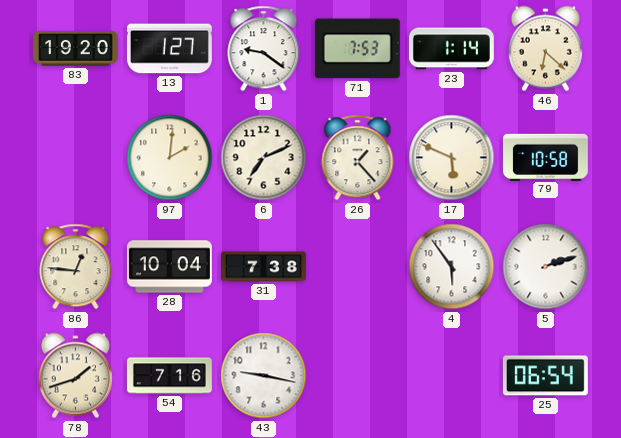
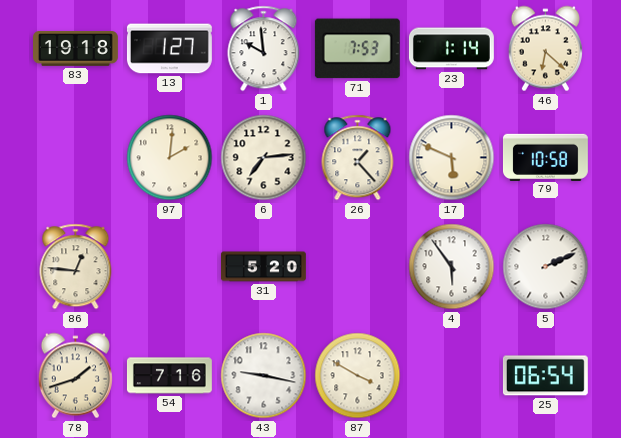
83: 19:20 -> 19:18
1: 9:21 -> 9:59
6: 7:11 -> 7:14
28: 10:04 -> none
31: 7:38 -> 5:20
5: 2:12 -> 2:11
87: none -> 3:50
